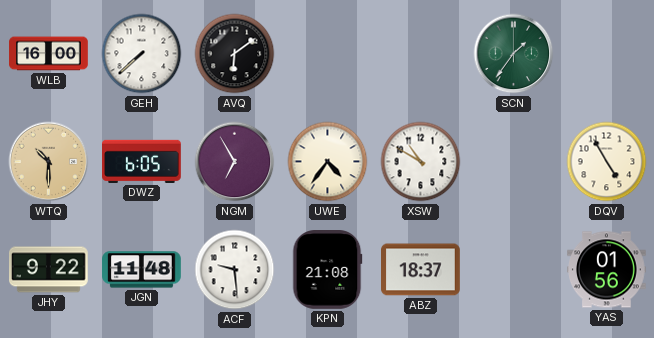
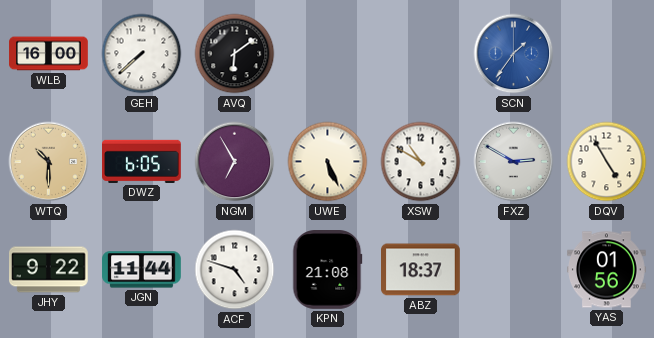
SCN dial: green -> blue
UWE: 4:36 -> 5:26
FXZ: none -> 2:50
JGN: 11:48 -> 11:44
ACF: 9:29 -> 4:48
